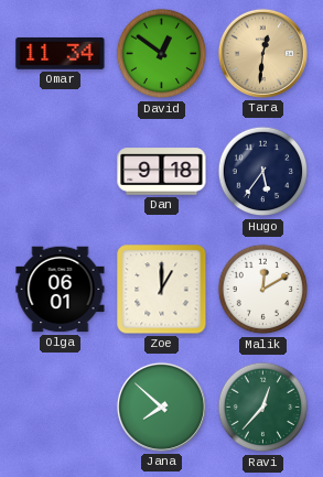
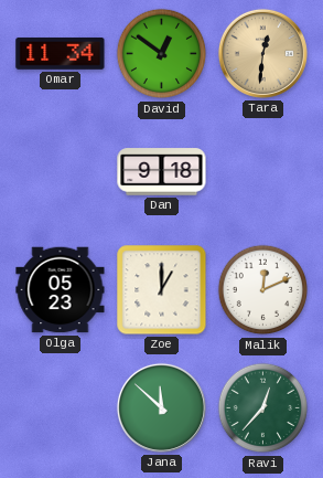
Hugo: 5:36 -> none
Olga: 06:01 -> 05:23
Malik: 12:10 -> 12:11
Jana: 7:52 -> 11:52
